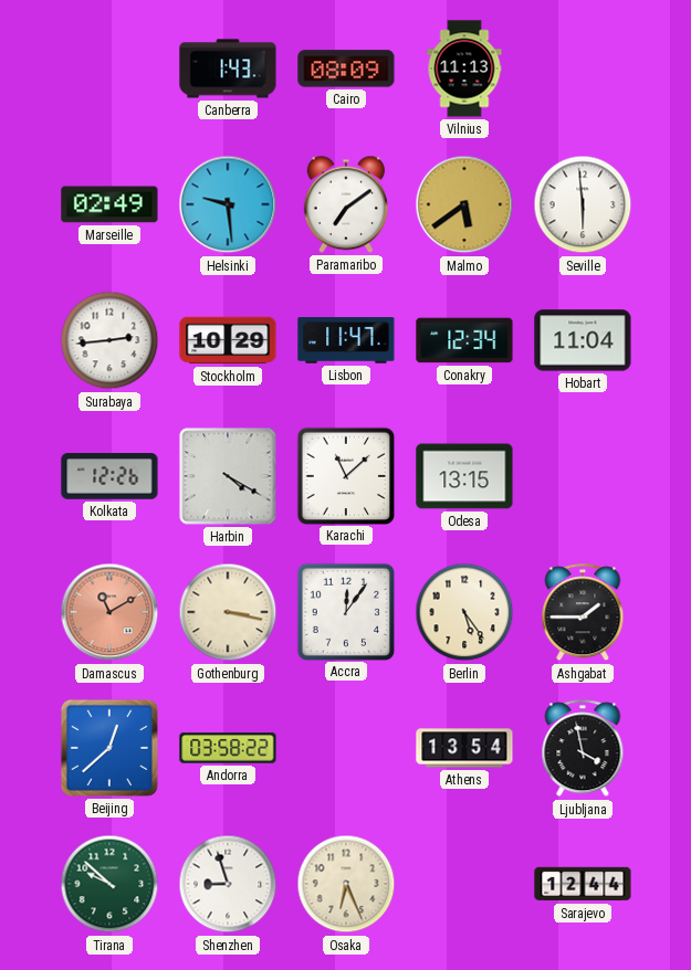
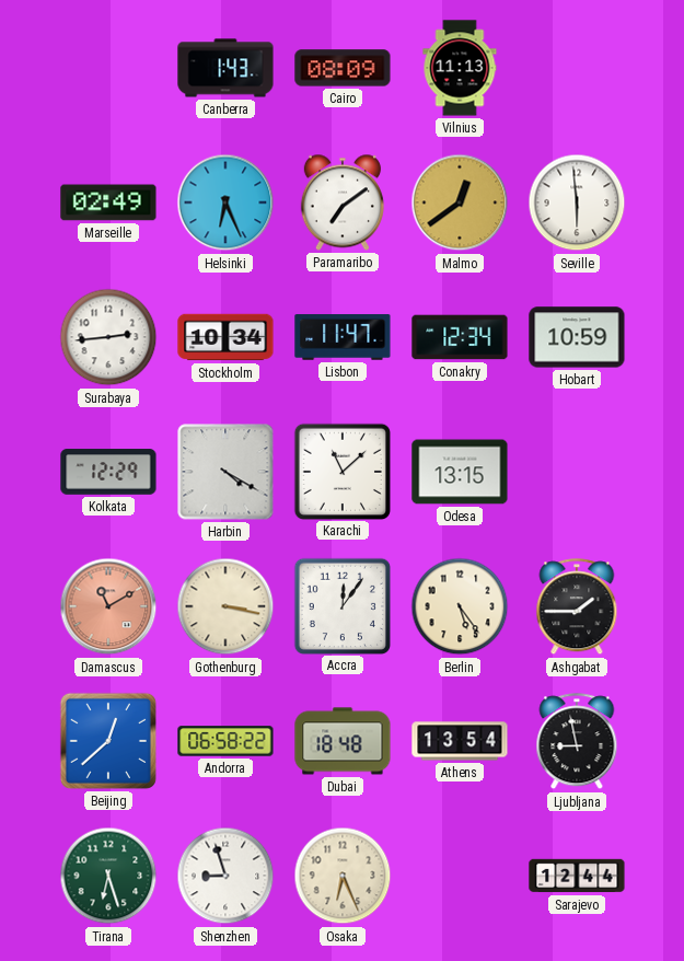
Helsinki: 9:29 -> 6:26
Malmo: 5:39 -> 12:39
Stockholm: 10:29 -> 10:34
Hobart: 11:04 -> 10:59
Kolkata: 12:26 -> 12:29
Andorra: 03:58 -> 06:58
Dubai: none -> 18:48
Ljubljana: 3:58 -> 8:58
Tirana: 9:52 -> 6:27
